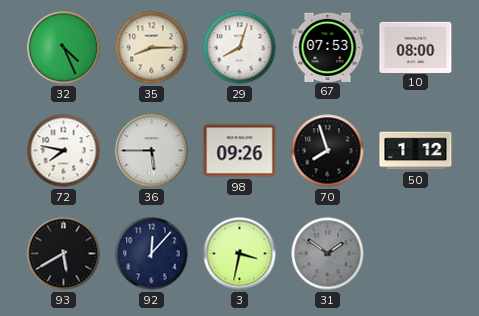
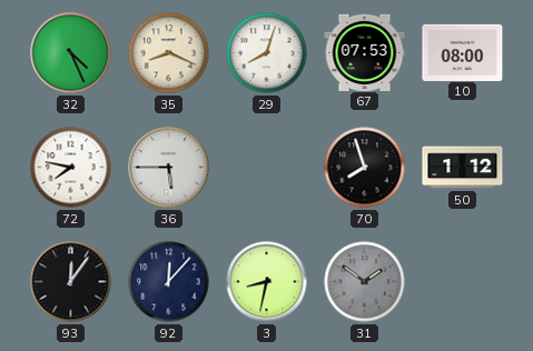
35: 8:15 -> 8:19
98: 09:26 -> none
93: 5:40 -> 12:06
3: 3:32 -> 8:32
